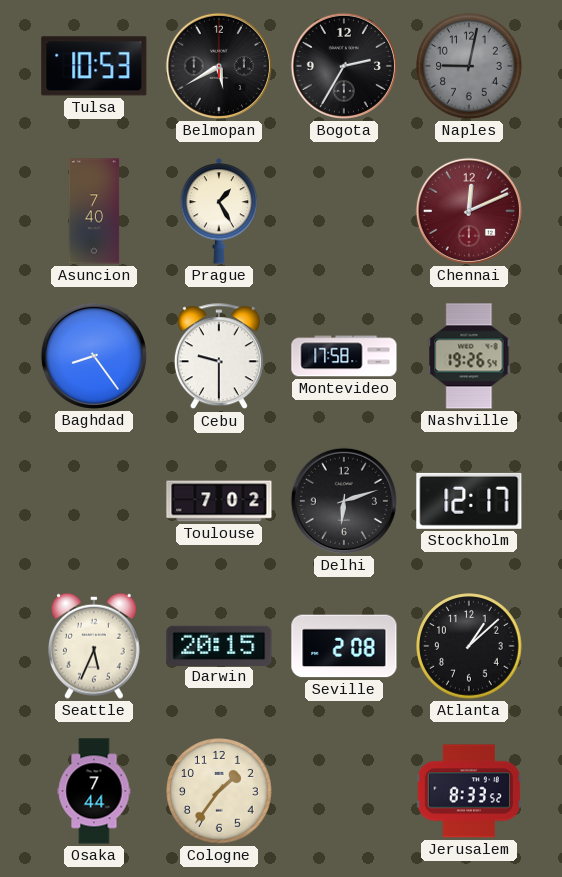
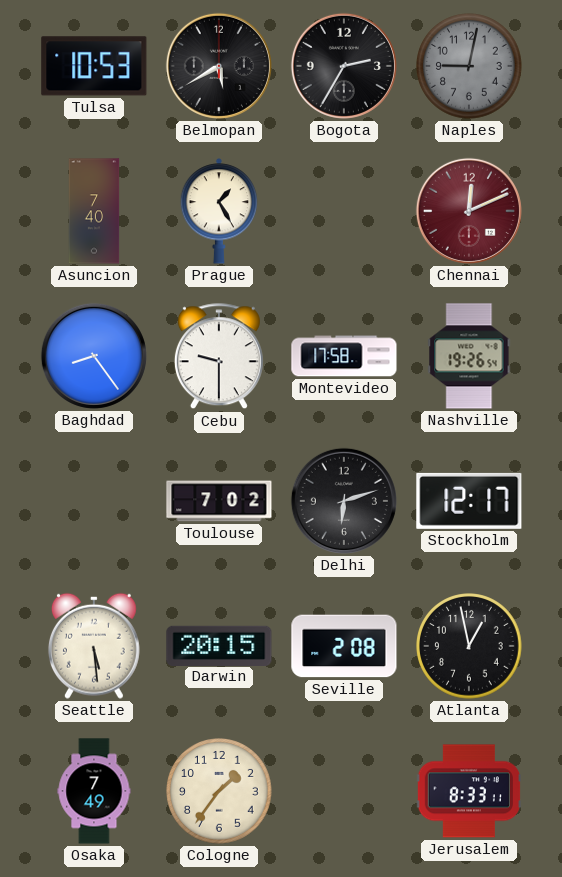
Seattle: 5:34 -> 5:29
Atlanta: 1:08 -> 12:58
Osaka: 7:44 -> 7:49
Jerusalem: 8:33:52 -> 8:33:11
